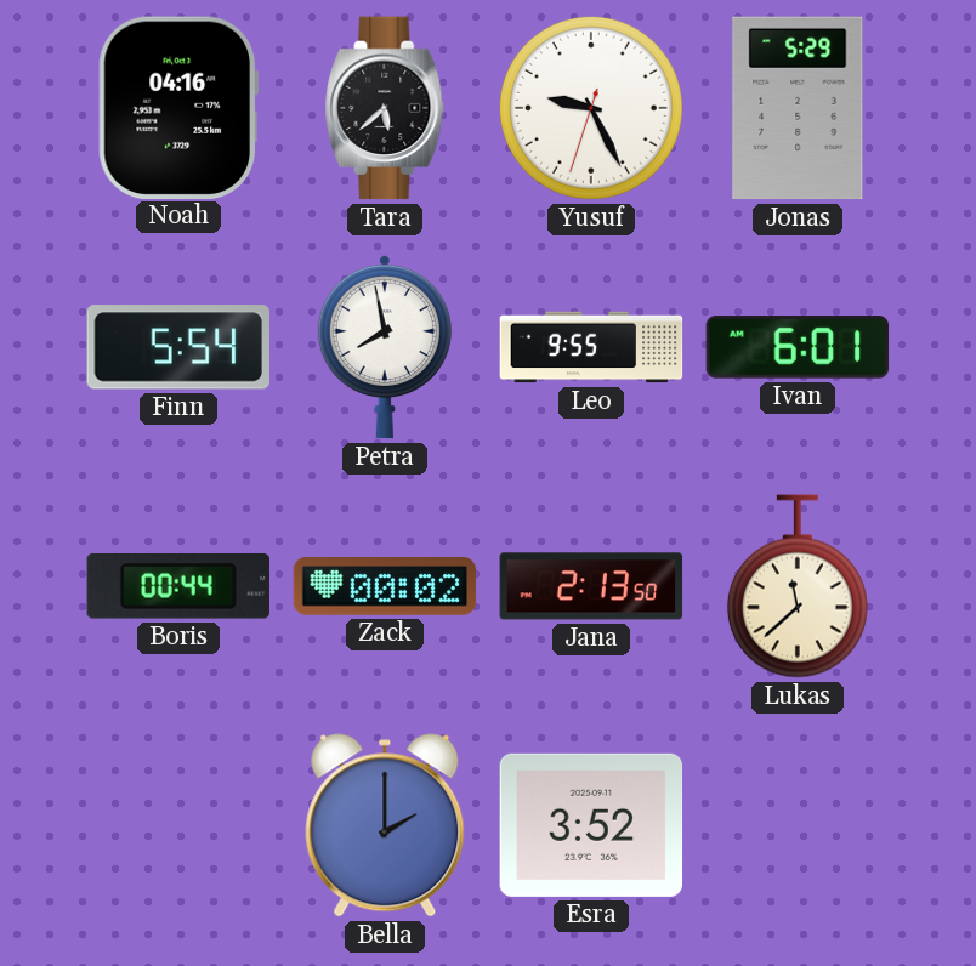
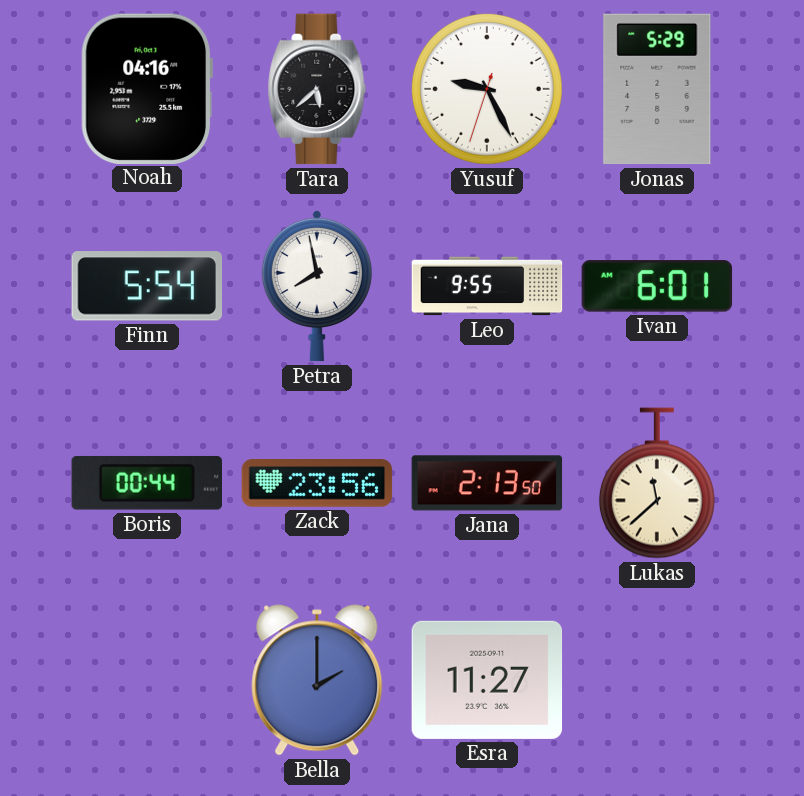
Zack: 00:02 -> 23:56
Esra: 3:52 -> 11:27
